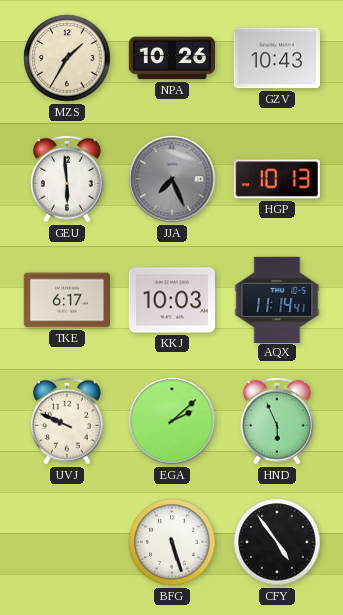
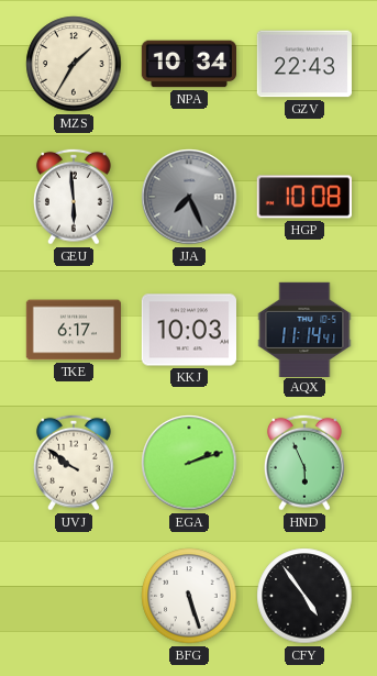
NPA: 10:26 -> 10:34
GZV: 10:43 -> 22:43
HGP: 10:13 -> 10:08
UVJ: 9:49 -> 9:51
EGA: 2:08 -> 2:12
